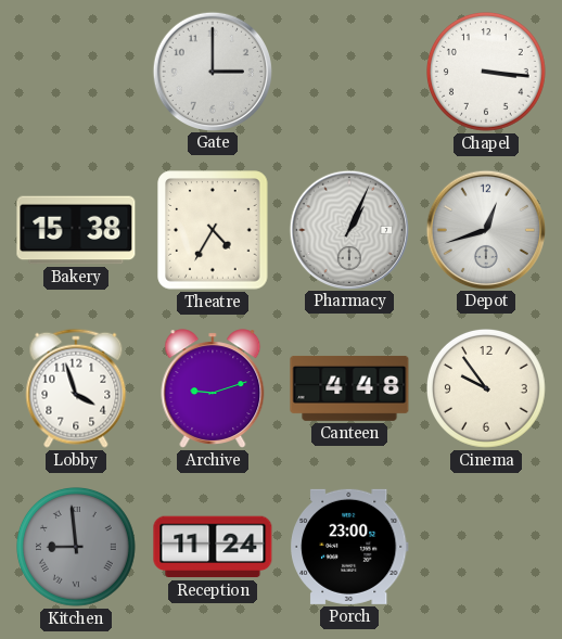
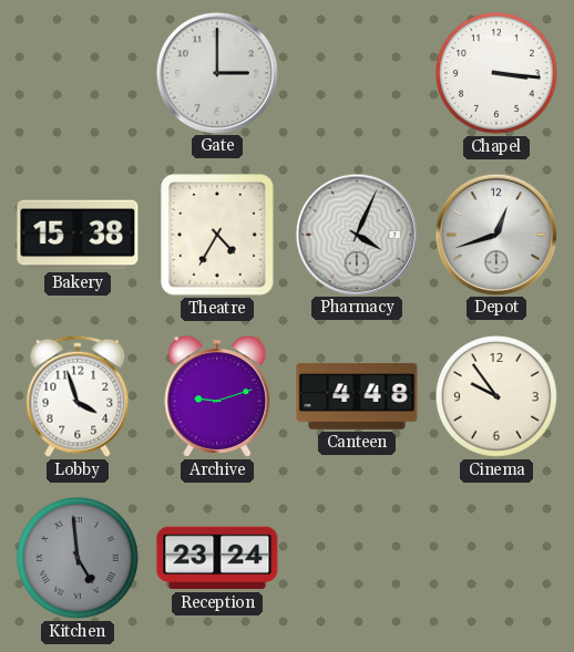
Pharmacy: 1:04 -> 4:04
Kitchen: 8:59 -> 4:59
Reception: 11:24 -> 23:24
Porch: 23:00 -> none
